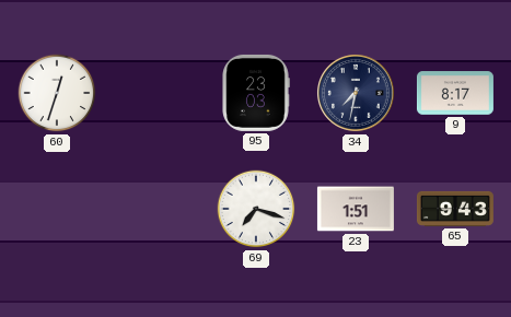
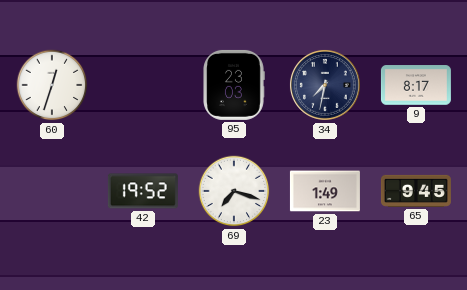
42: none -> 19:52
23: 1:51 -> 1:49
65: 9:43 -> 9:45
